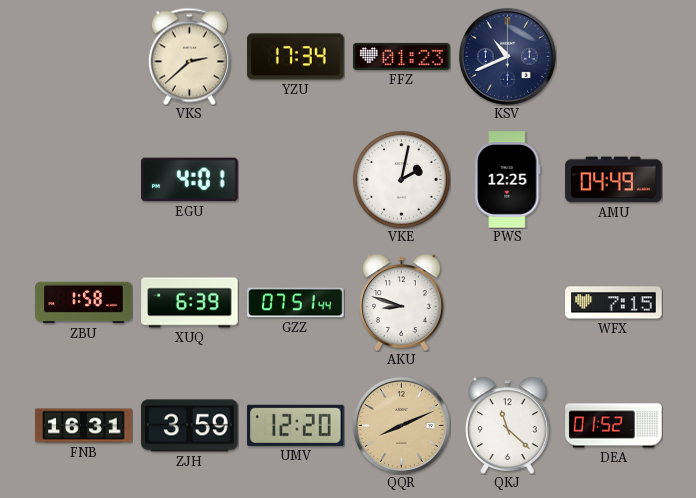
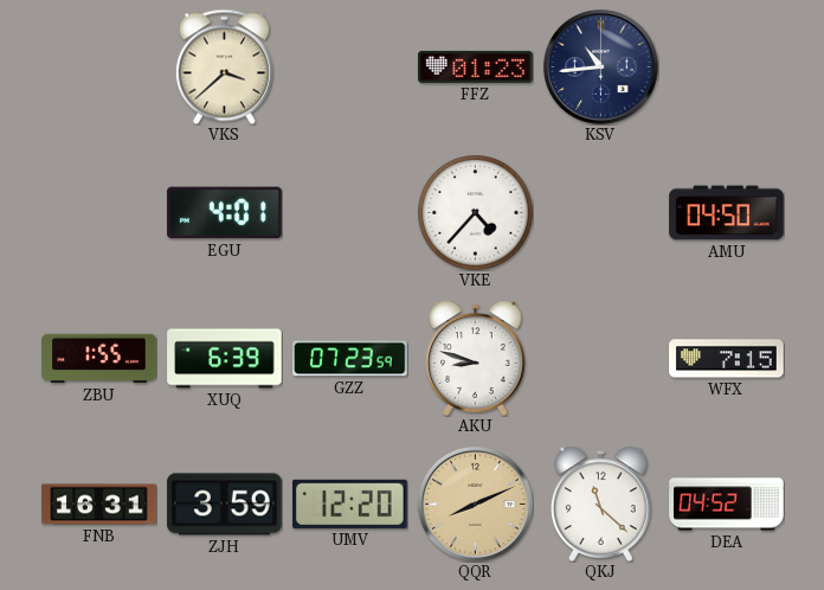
VKS: 2:38 -> 3:38
YZU: 17:34 -> none
KSV: 10:41 -> 10:44
VKE: 2:02 -> 4:37
PWS: 12:25 -> none
AMU: 04:49 -> 04:50
ZBU: 1:58 -> 1:55
GZZ: 07:51 -> 07:23
DEA: 01:52 -> 04:52
